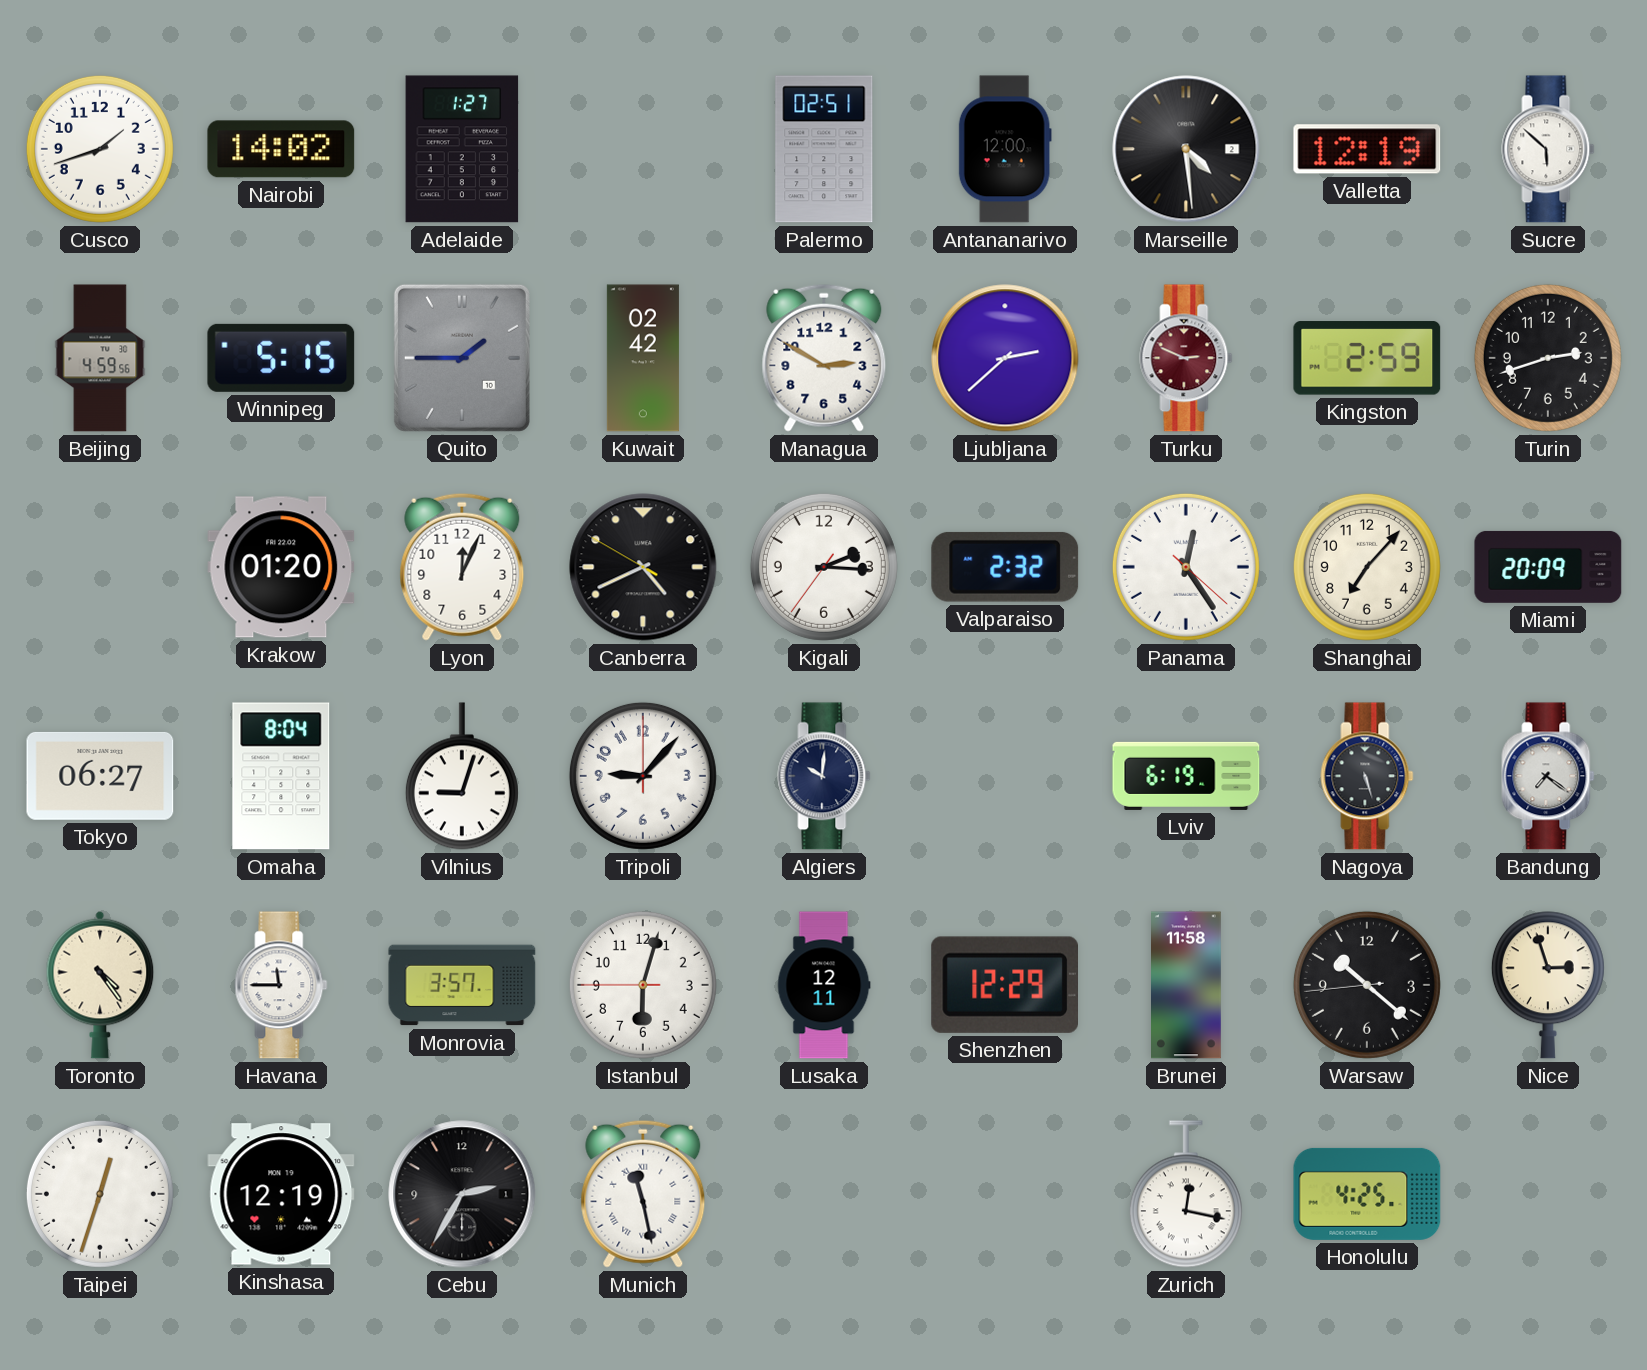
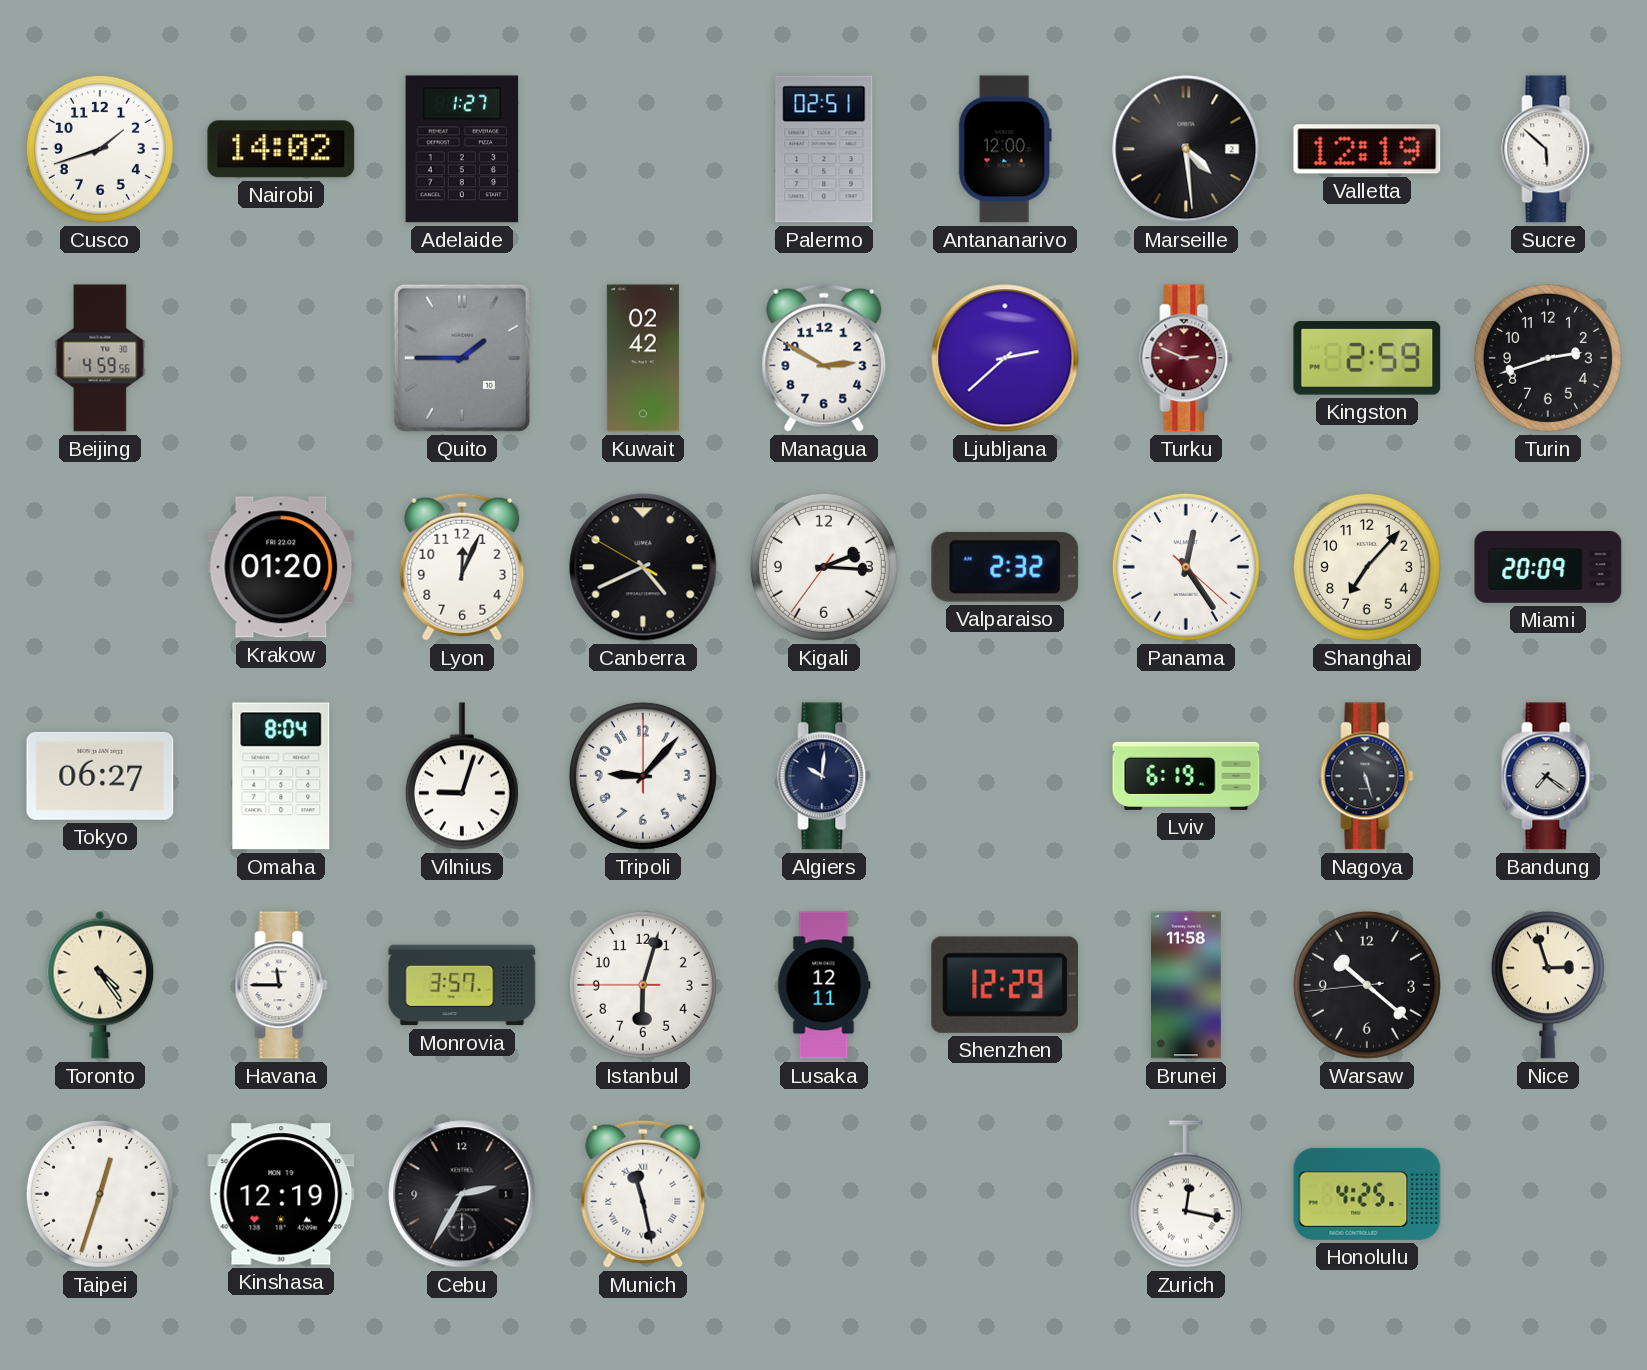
Winnipeg: 5:15 -> none
